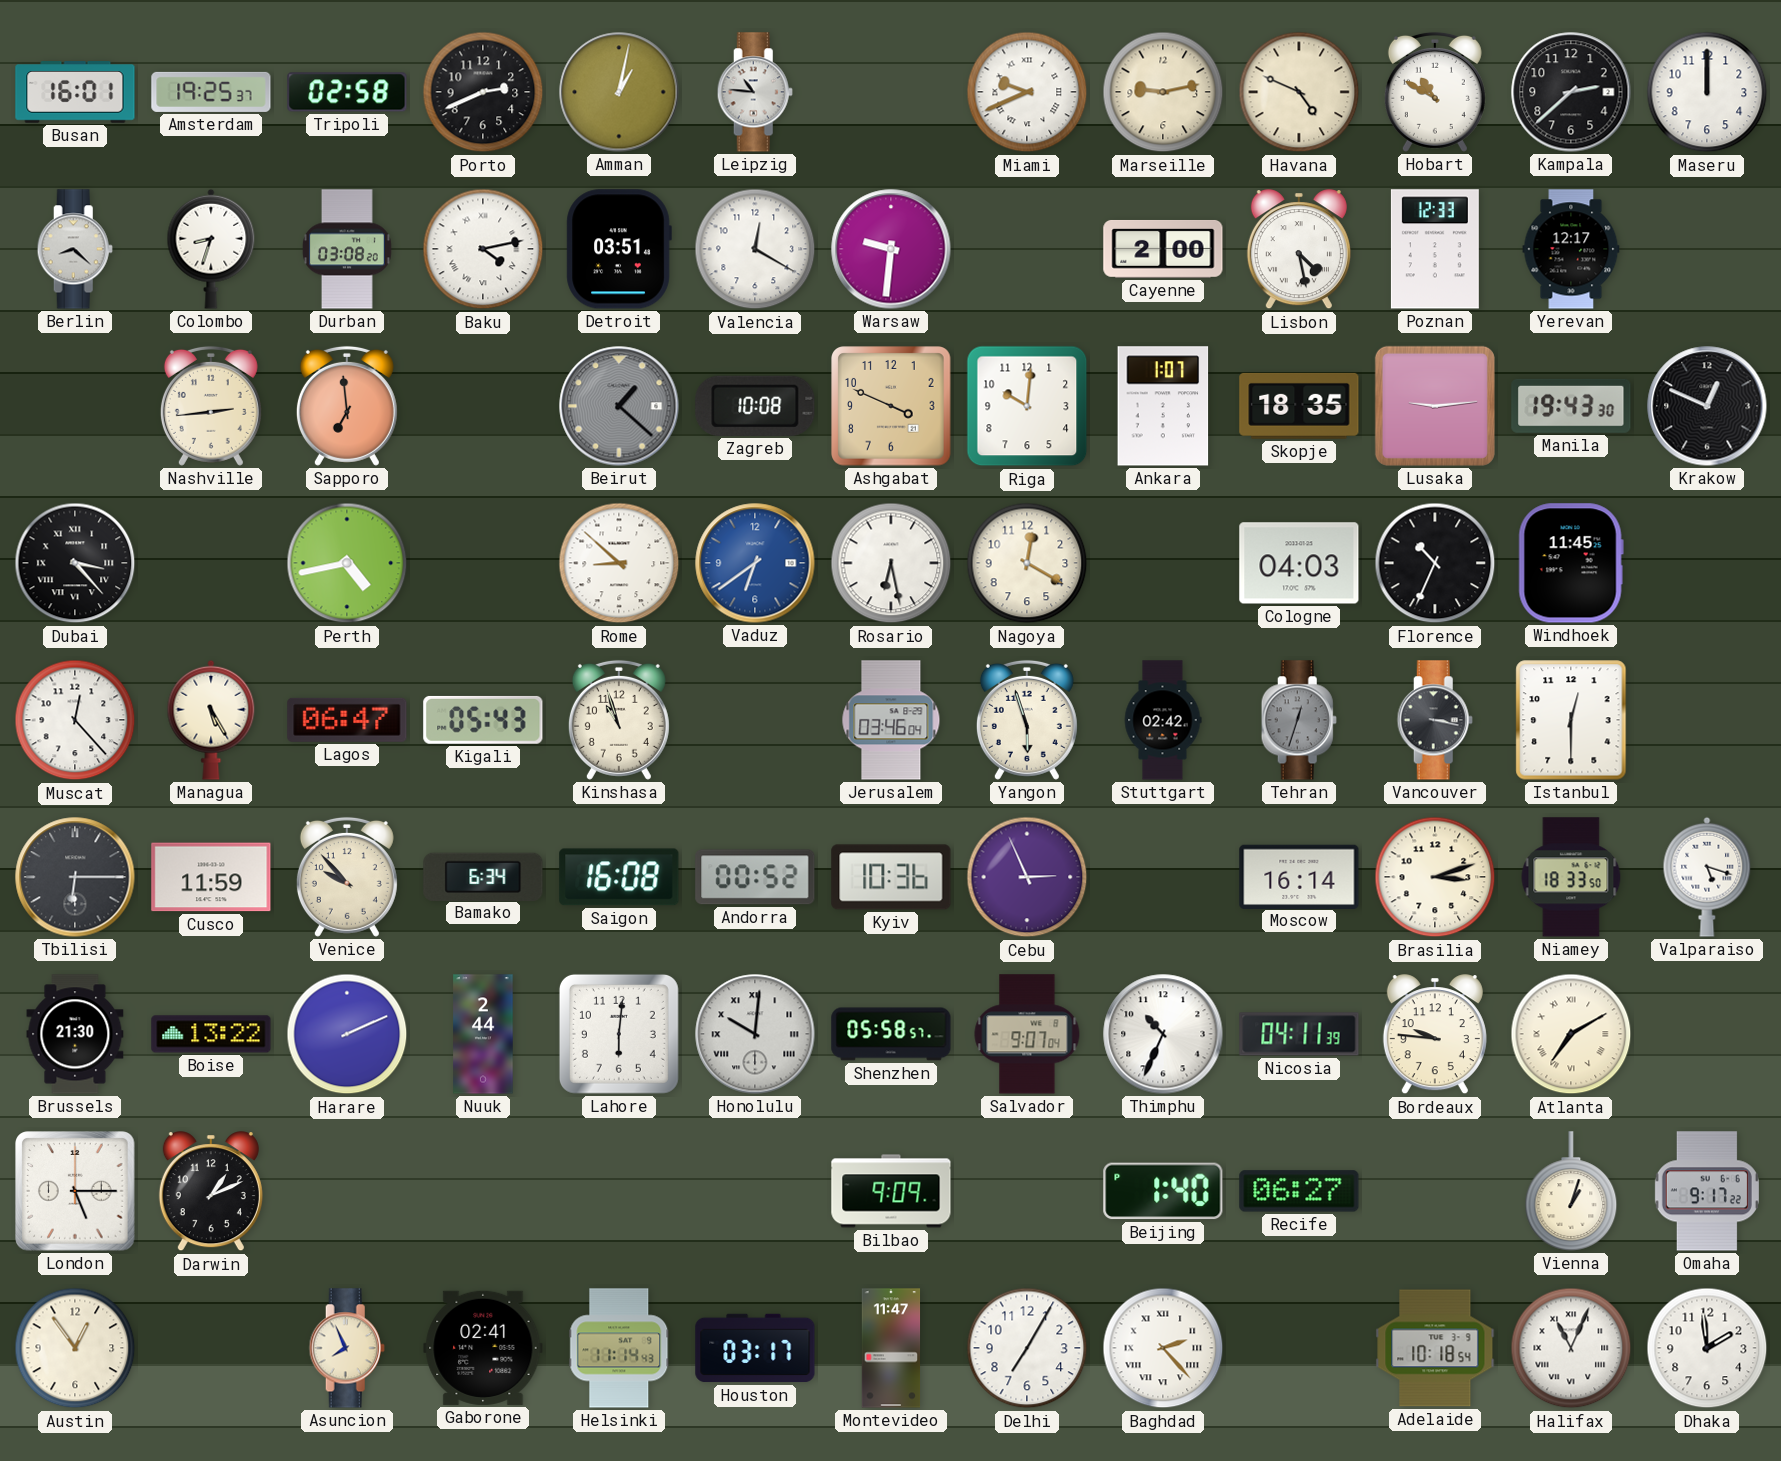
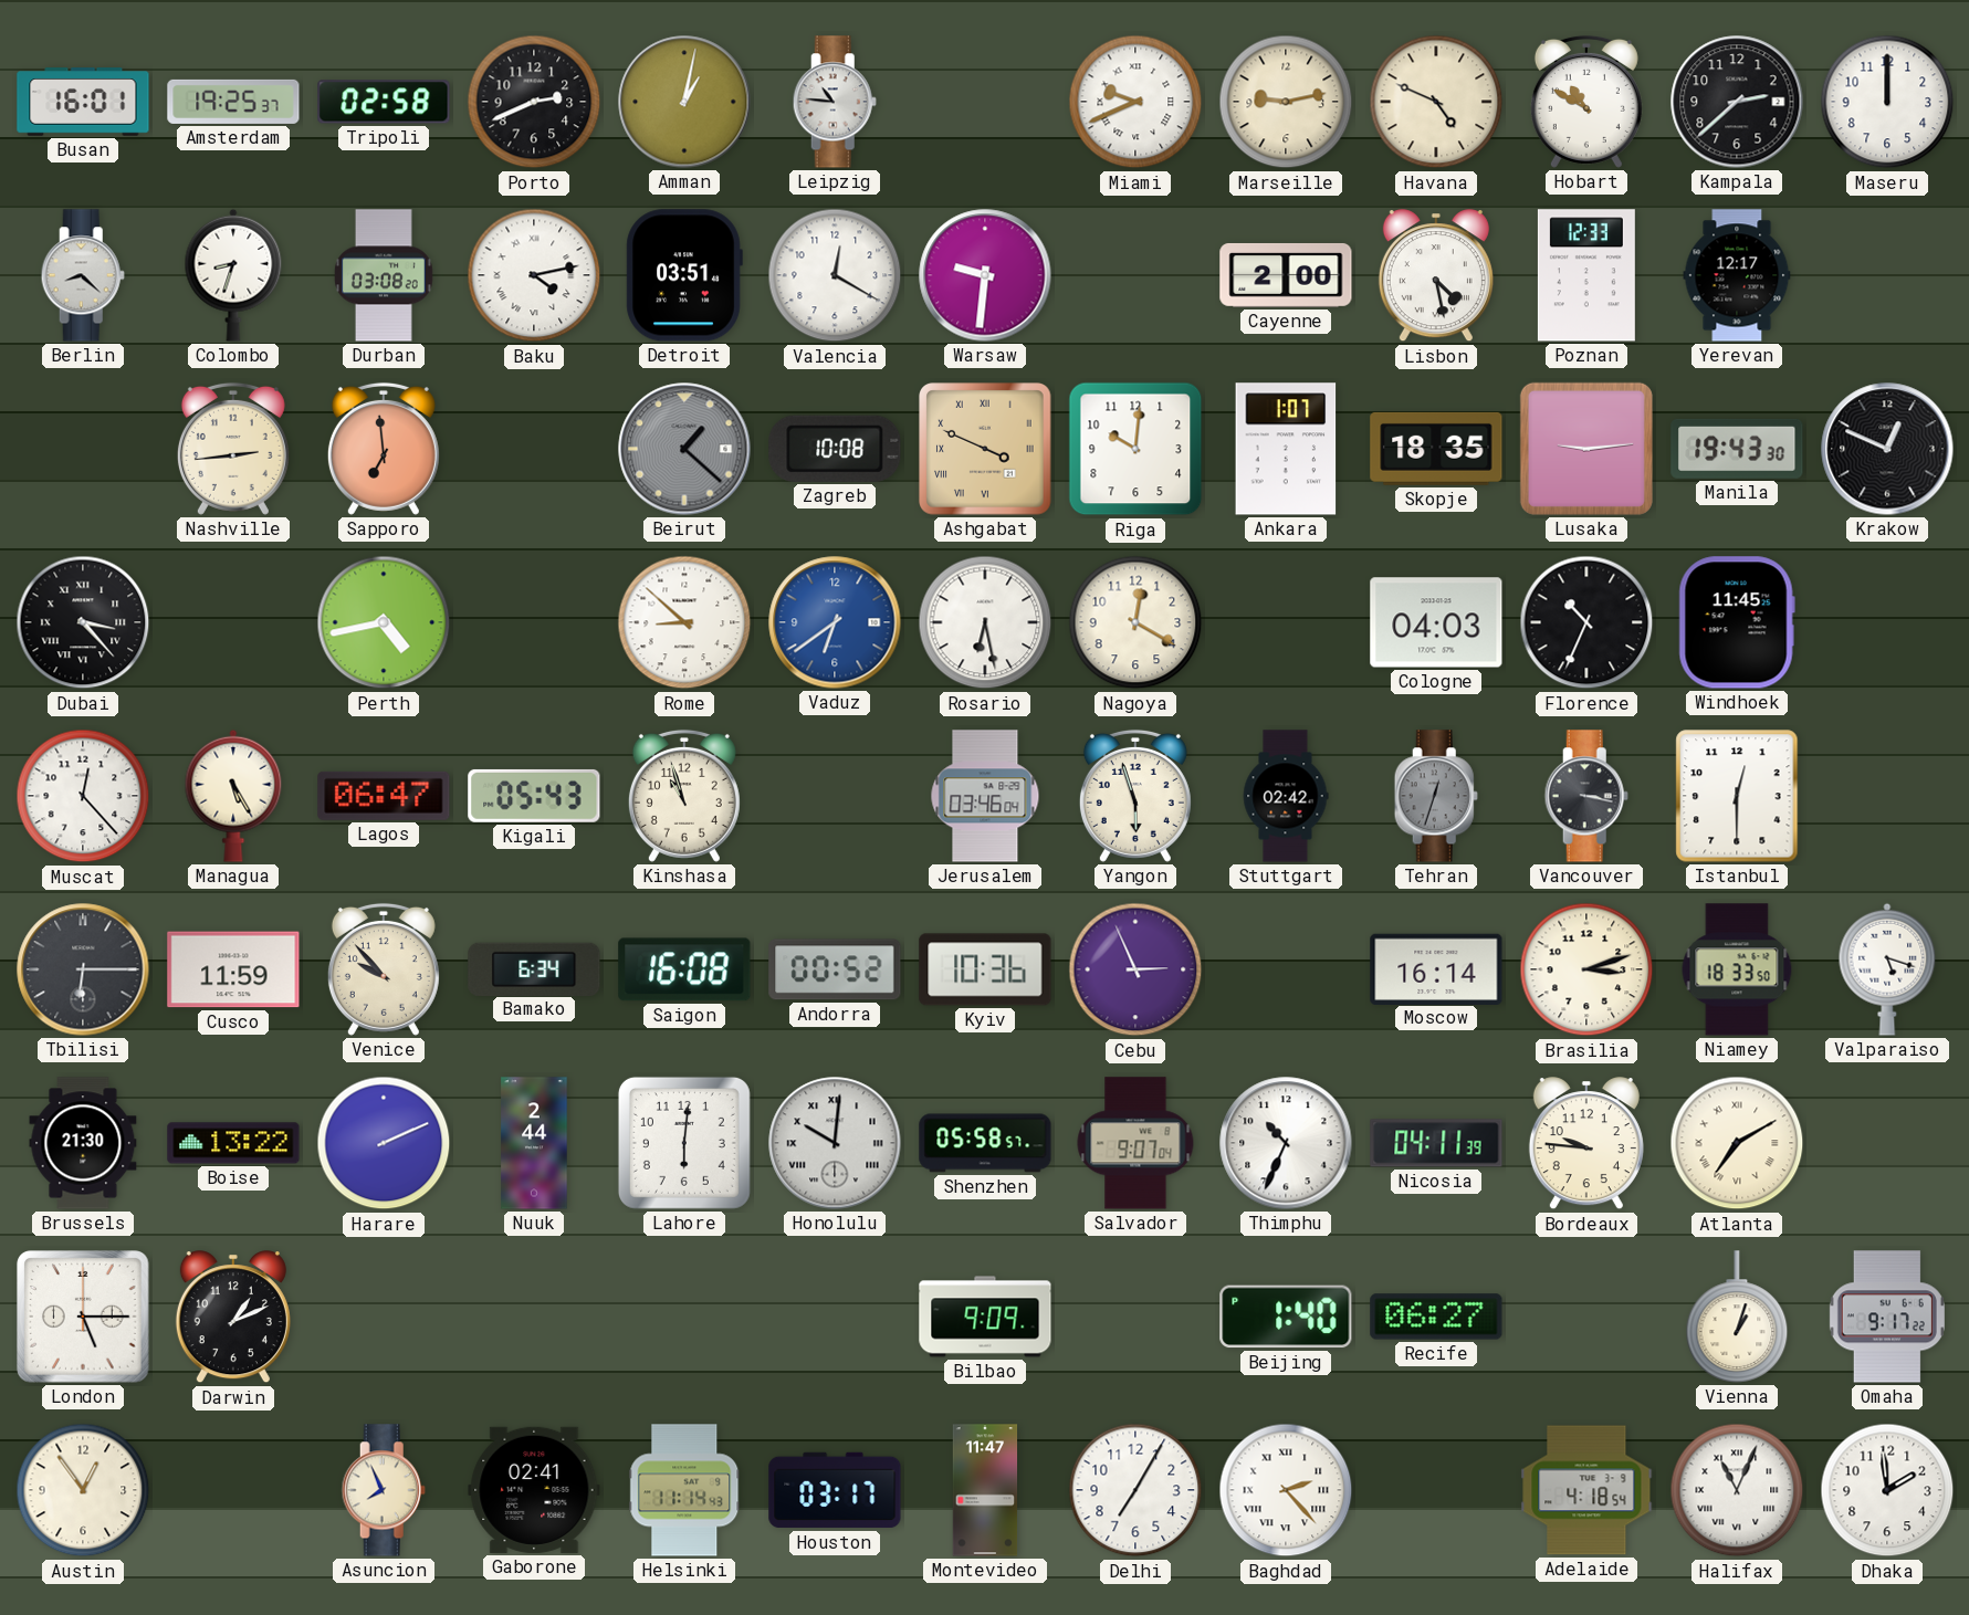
Ashgabat numerals: Arabic -> Roman
Adelaide: 10:18 -> 4:18
